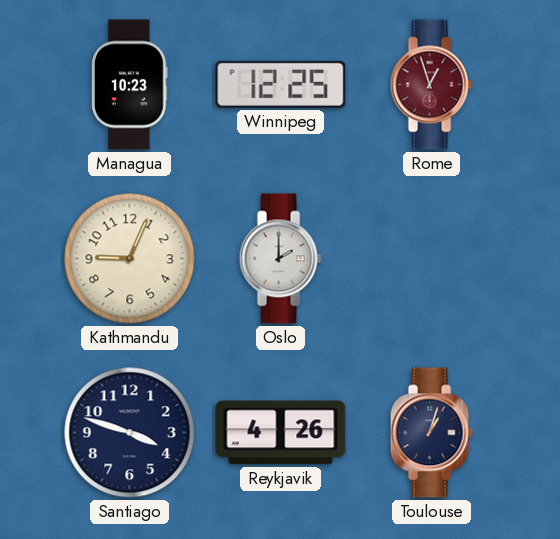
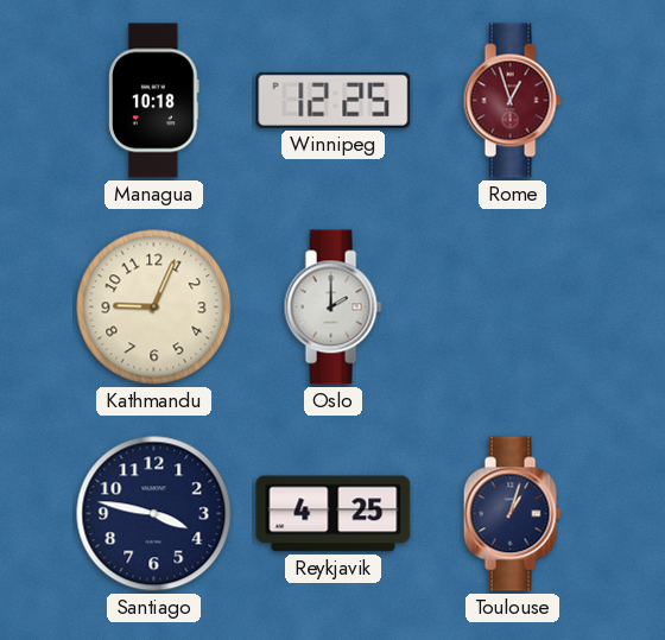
Managua: 10:23 -> 10:18
Santiago: 3:48 -> 3:47
Reykjavik: 4:26 -> 4:25
